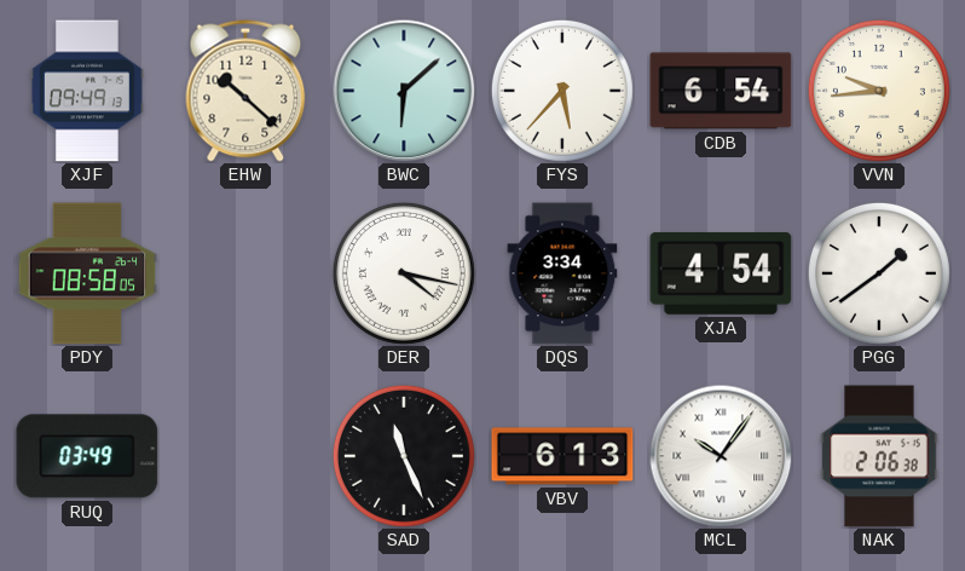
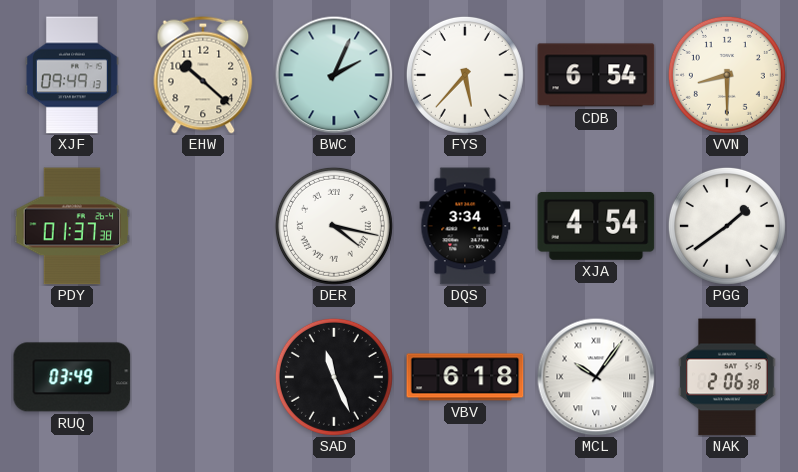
BWC: 6:08 -> 2:04
VVN: 9:44 -> 8:30
PDY: 08:58 -> 01:37
VBV: 6:13 -> 6:18
